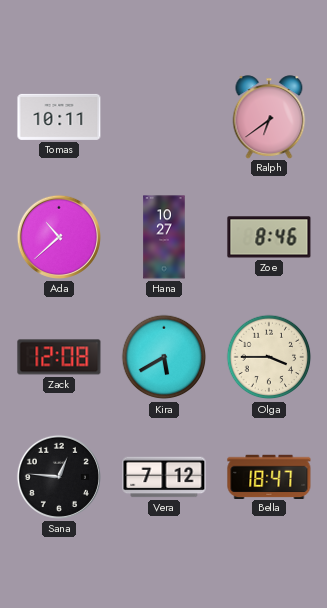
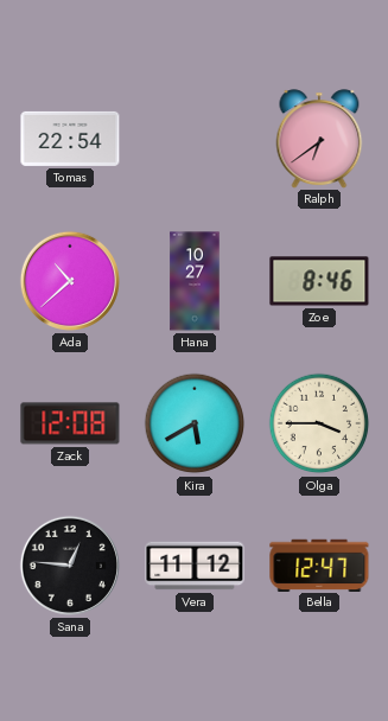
Tomas: 10:11 -> 22:54
Vera: 7:12 -> 11:12
Bella: 18:47 -> 12:47
